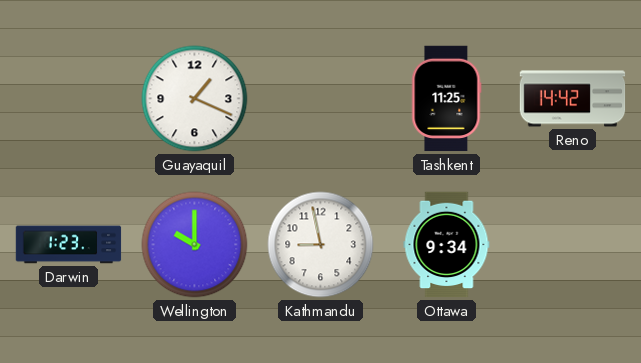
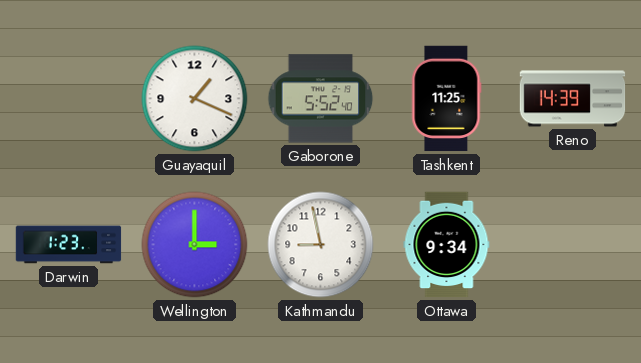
Gaborone: none -> 5:52
Reno: 14:42 -> 14:39
Wellington: 10:00 -> 3:00
